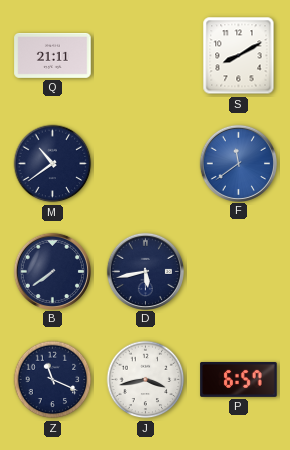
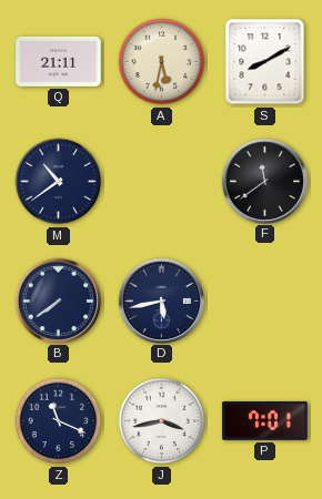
A: none -> 5:32
F dial: blue -> black
P: 6:57 -> 7:01
